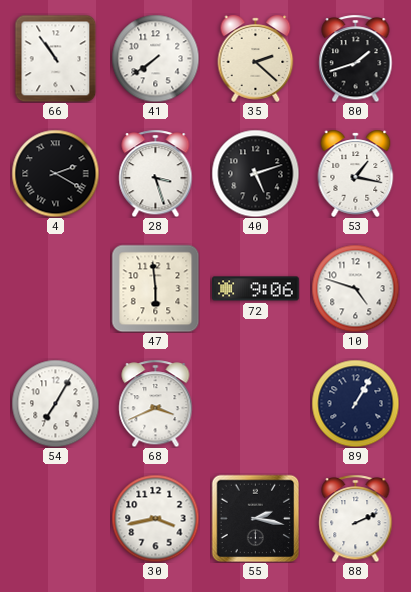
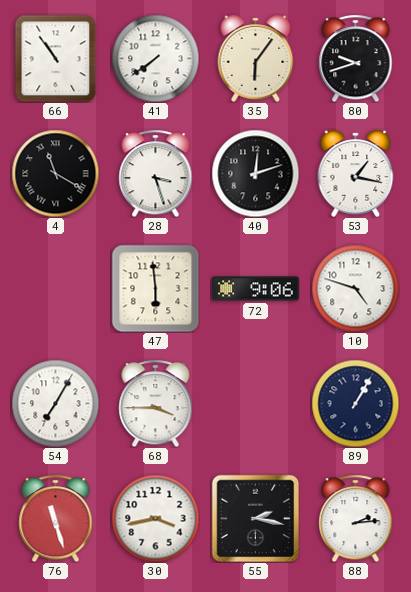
35: 2:22 -> 6:06
80: 1:42 -> 9:42
4: 2:20 -> 11:20
40: 5:12 -> 12:12
68: 3:41 -> 3:45
76: none -> 11:27
88: 2:11 -> 2:14
